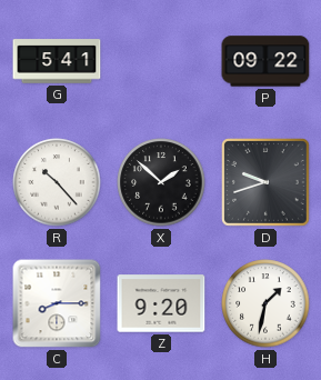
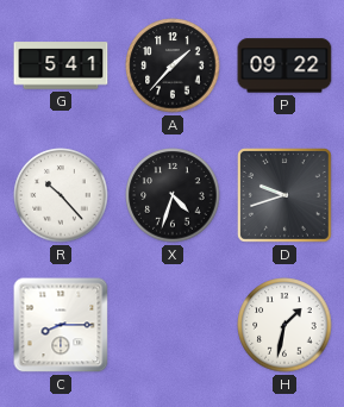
A: none -> 1:37
X: 1:52 -> 4:33
Z: 9:20 -> none
